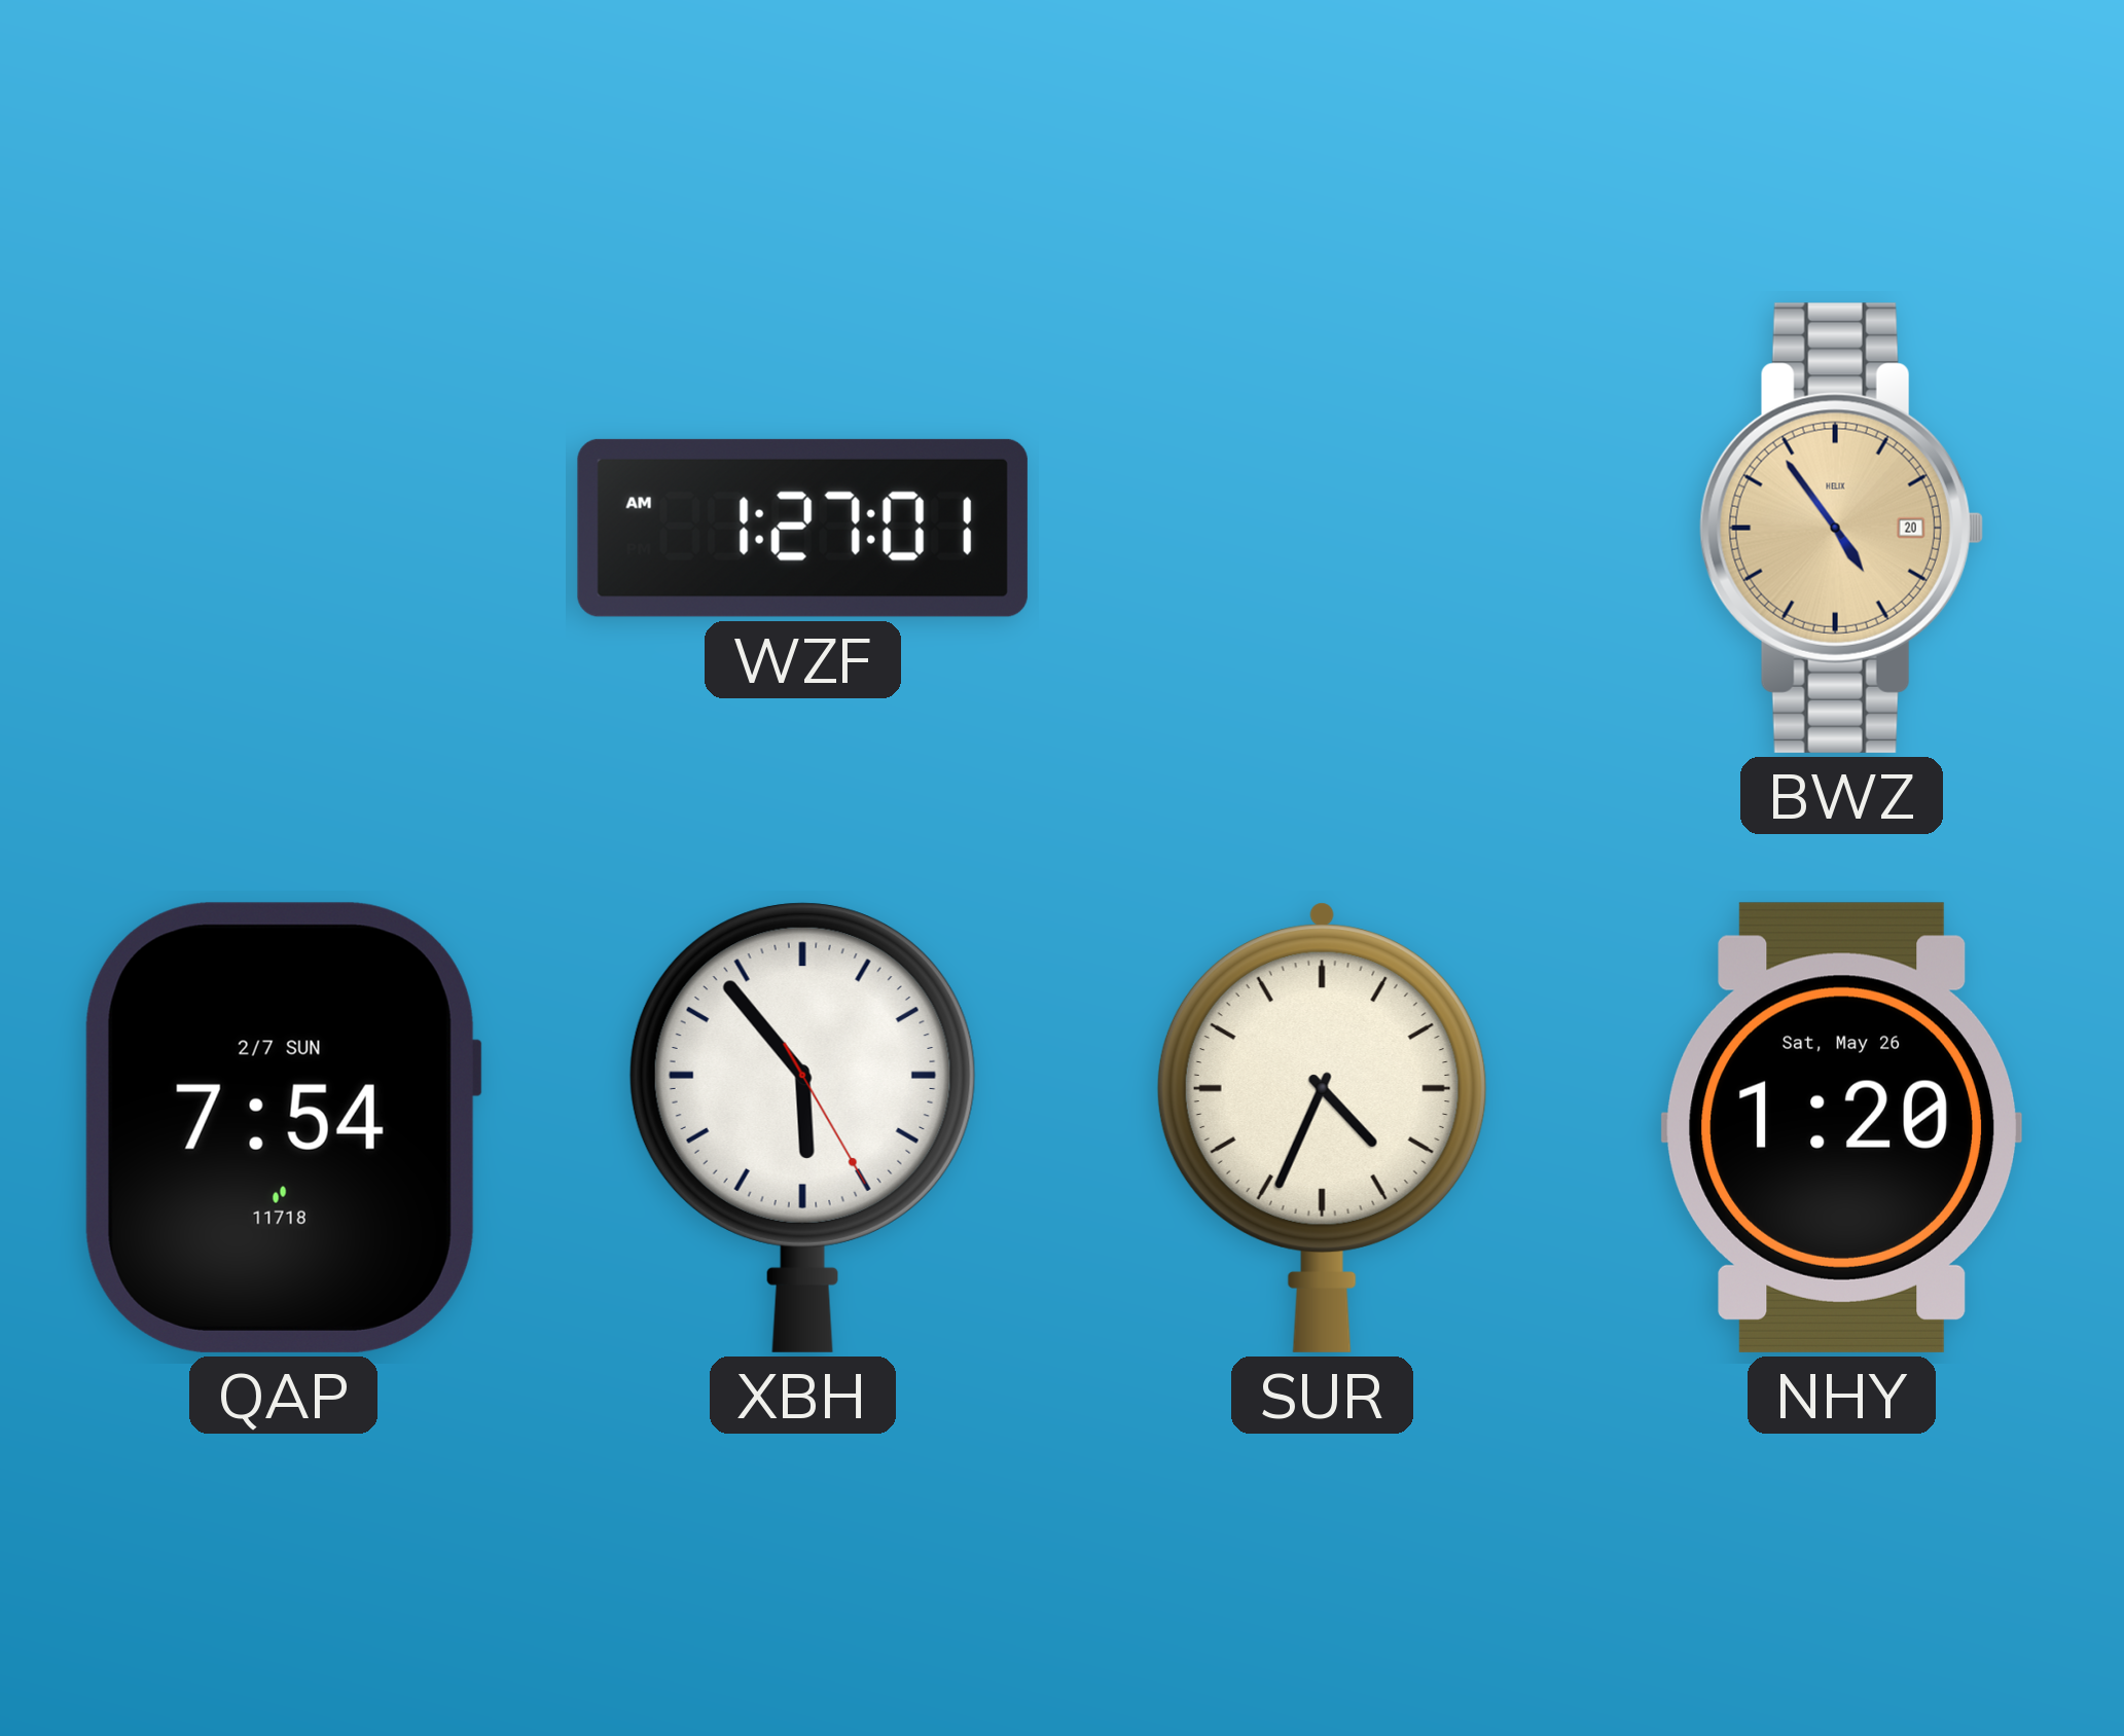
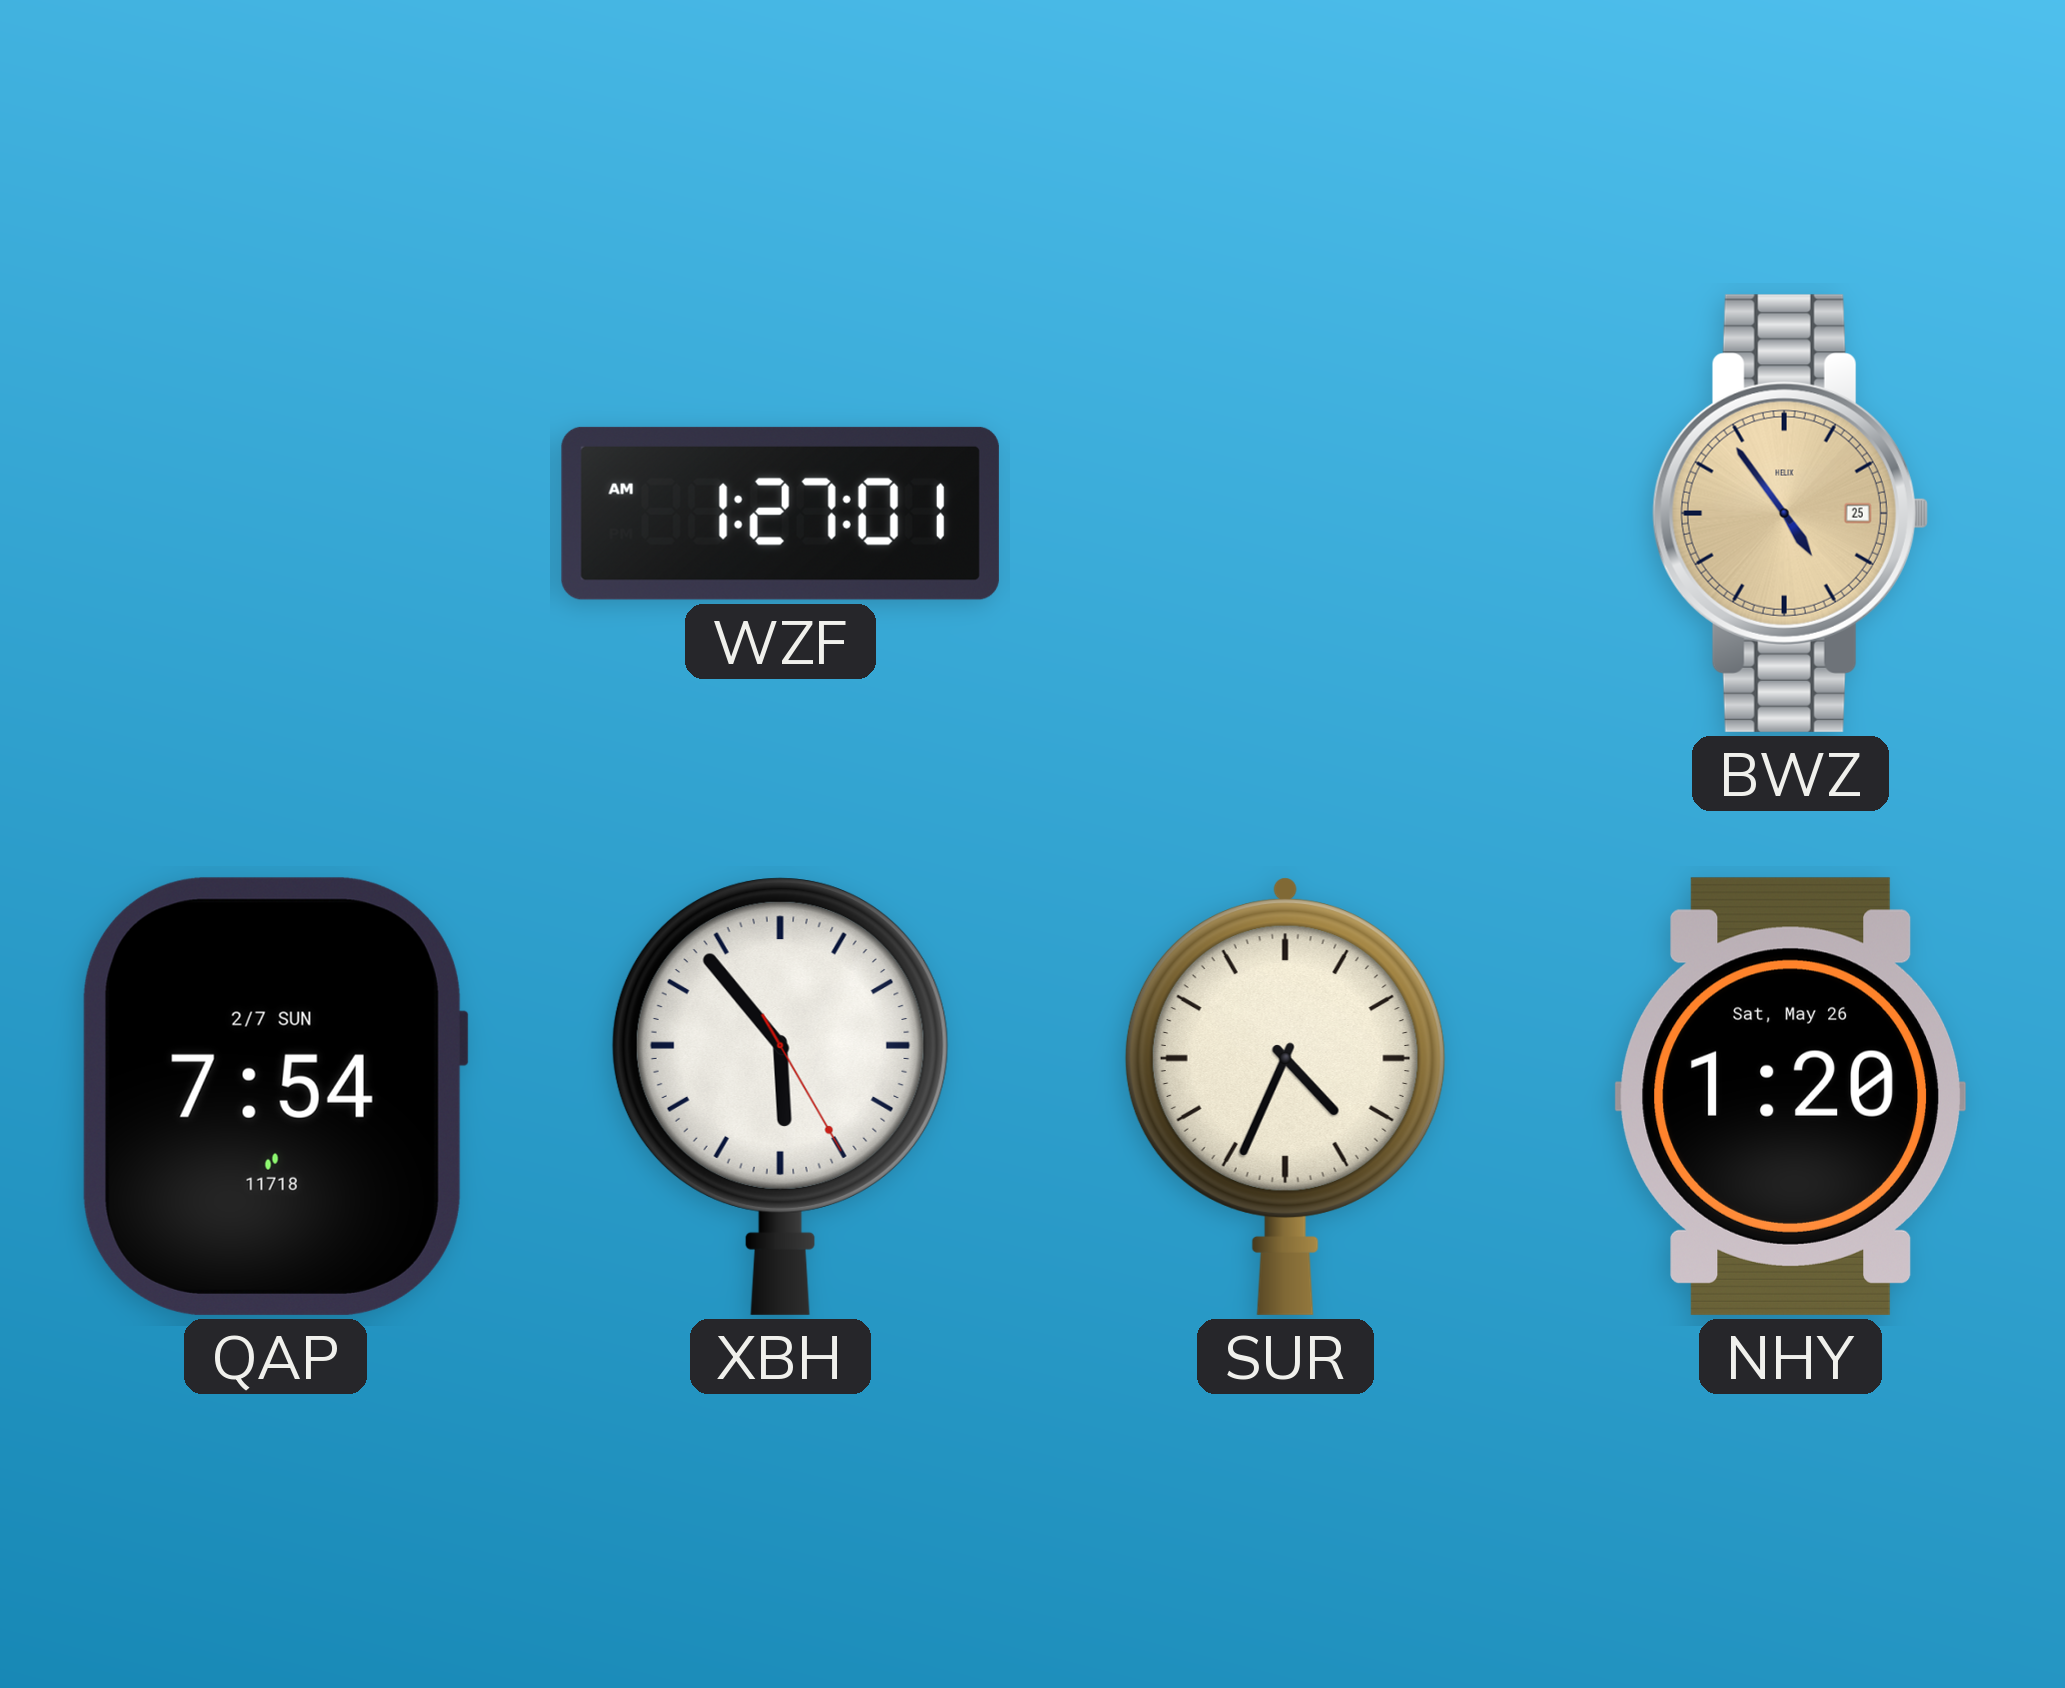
BWZ date: 20 -> 25
